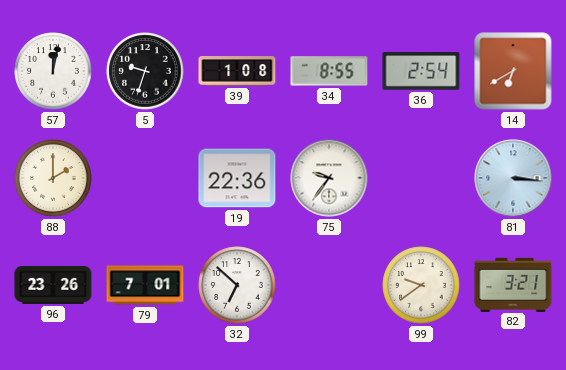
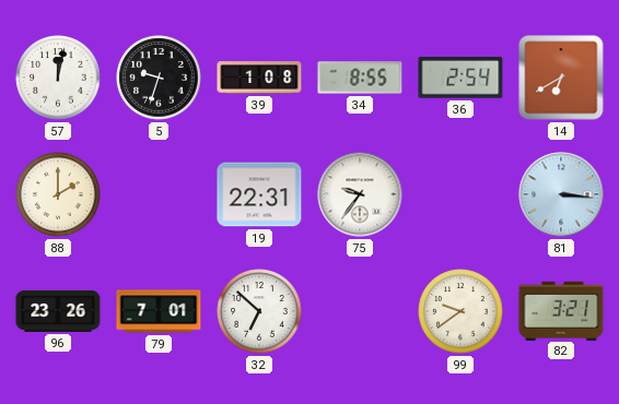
19: 22:36 -> 22:31
